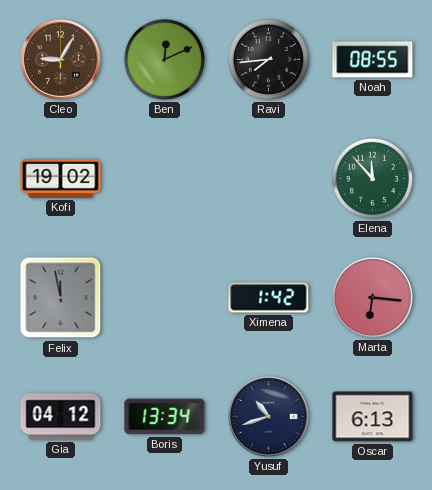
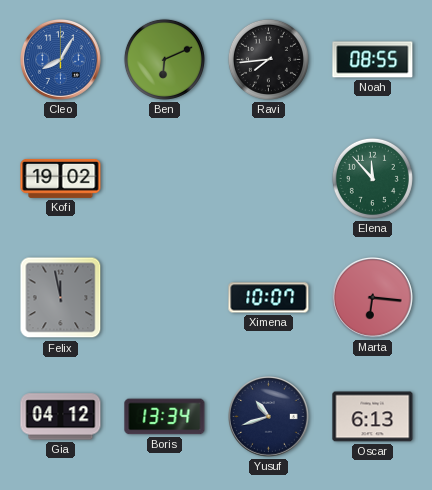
Cleo: 9:05 -> 8:05
Cleo dial: brown -> blue
Ben: 12:11 -> 6:11
Ximena: 1:42 -> 10:07
